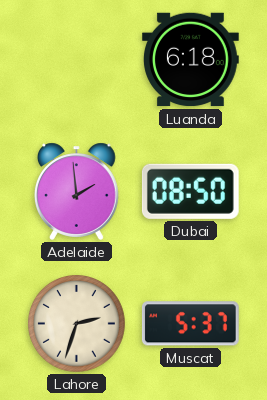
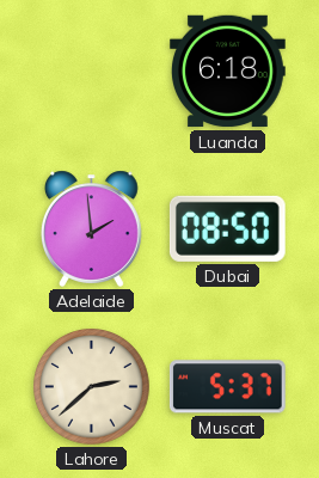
Lahore: 2:33 -> 2:38
